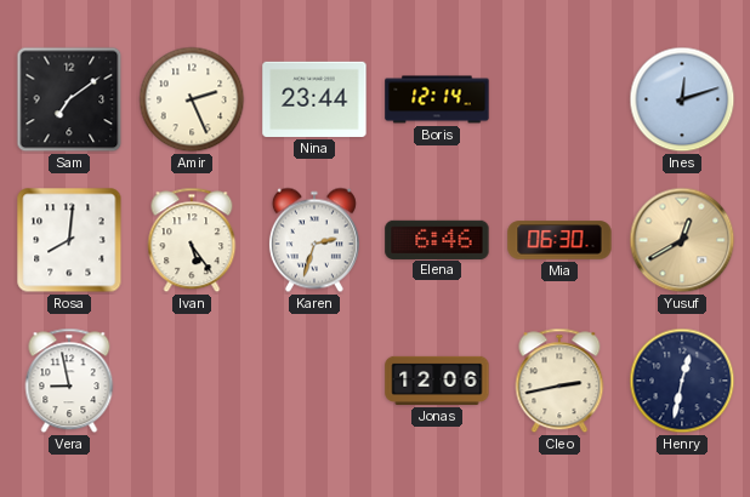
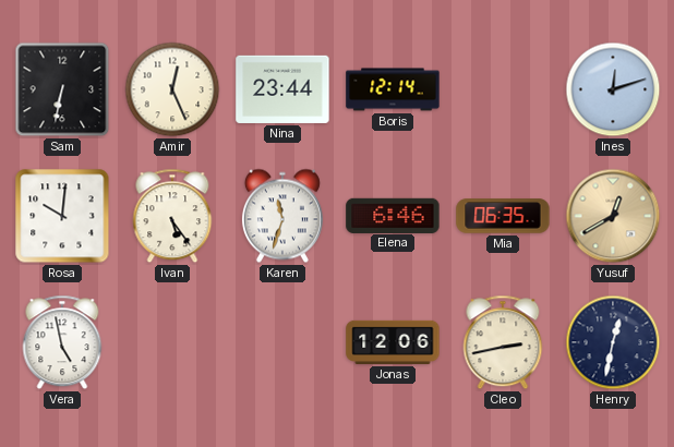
Sam: 7:09 -> 6:32
Amir: 2:26 -> 12:26
Rosa: 8:01 -> 10:01
Karen: 2:33 -> 11:33
Mia: 06:30 -> 06:35
Vera: 8:58 -> 4:58
